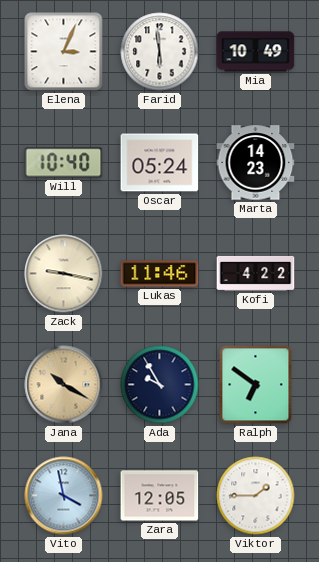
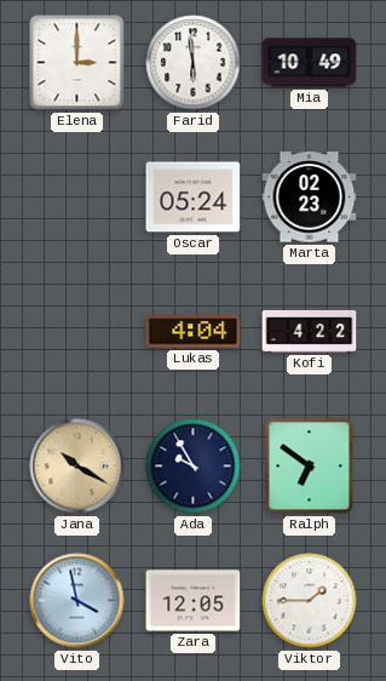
Elena: 3:04 -> 3:00
Will: 10:40 -> none
Marta: 14:23 -> 02:23
Zack: 9:17 -> none
Lukas: 11:46 -> 4:04
